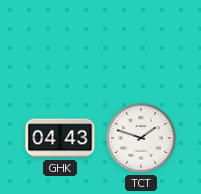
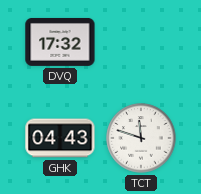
DVQ: none -> 17:32
TCT: 1:48 -> 11:48
